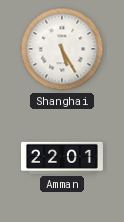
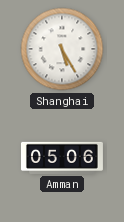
Amman: 22:01 -> 05:06
